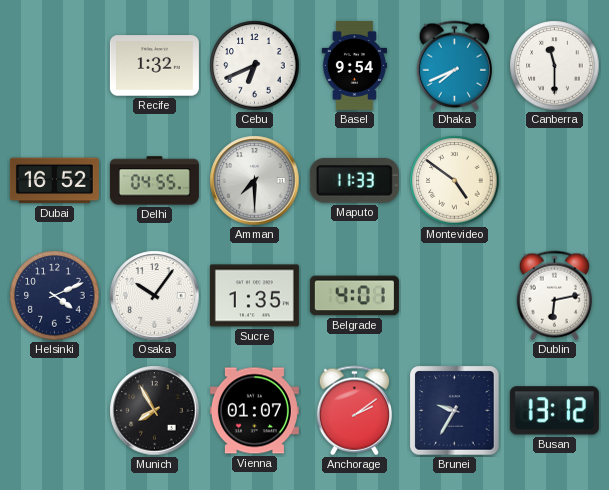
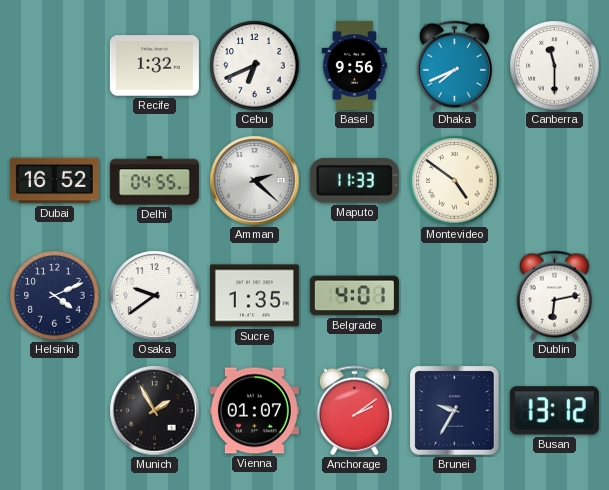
Basel: 9:54 -> 9:56
Amman: 7:30 -> 2:22
Osaka: 10:06 -> 9:39
Munich: 7:55 -> 1:55
